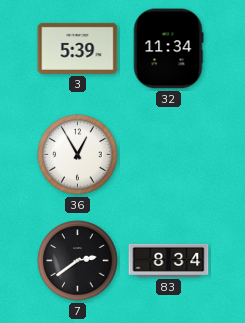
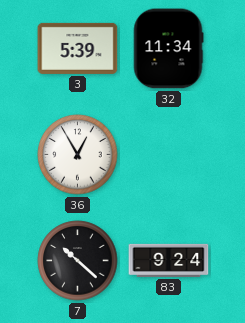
7: 2:39 -> 10:22
83: 8:34 -> 9:24
